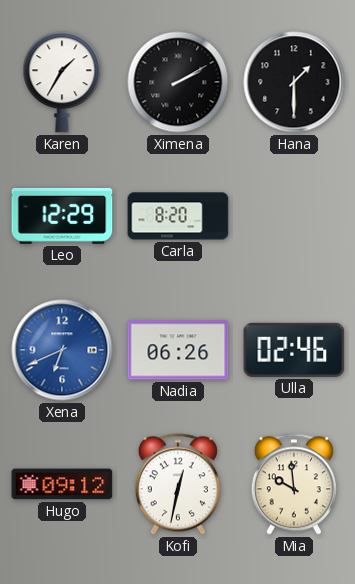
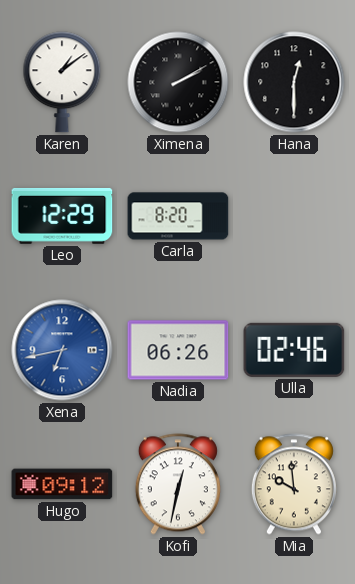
Karen: 1:35 -> 1:09
Hana: 1:30 -> 12:30
Xena: 6:41 -> 6:43
